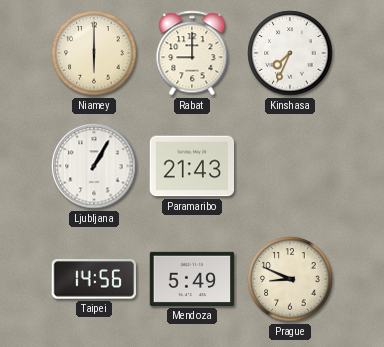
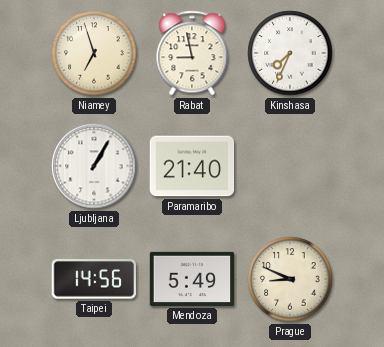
Niamey: 6:00 -> 6:57
Rabat: 9:00 -> 8:58
Paramaribo: 21:43 -> 21:40
